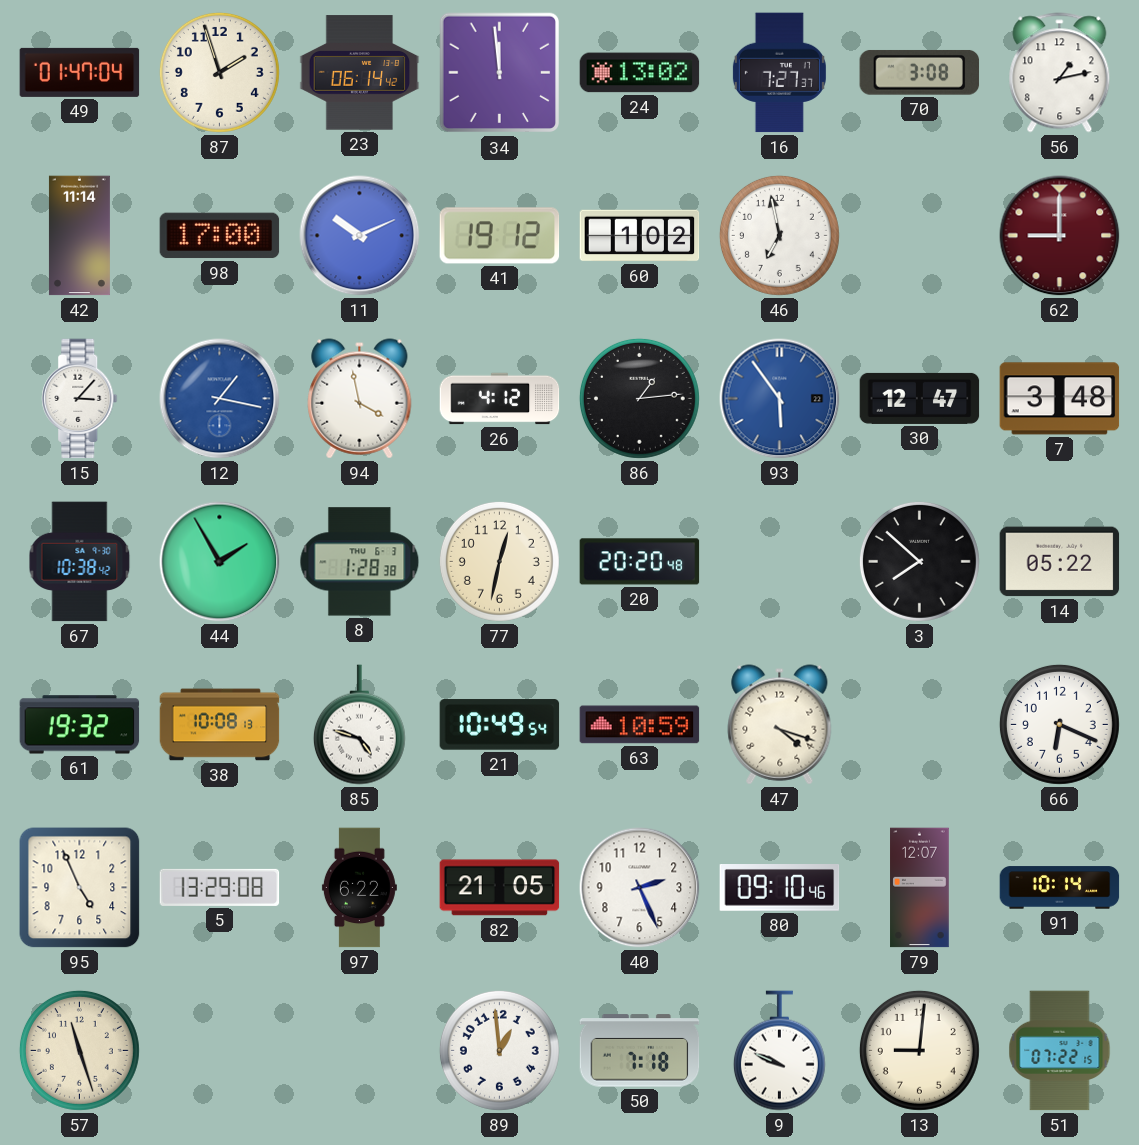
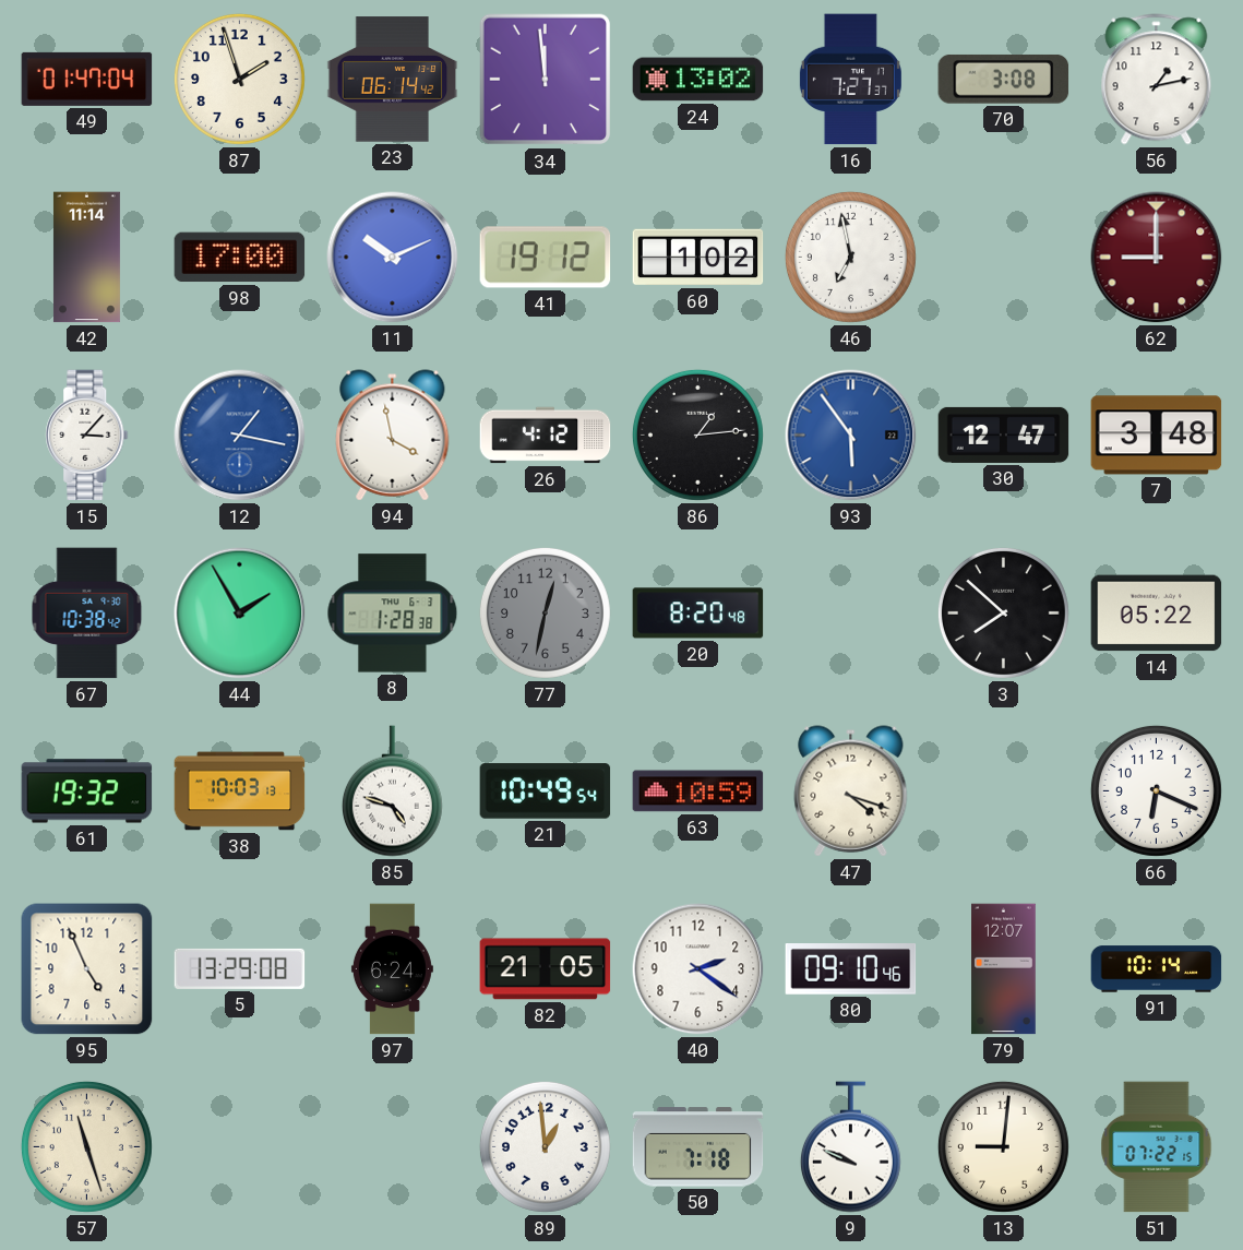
77 dial: cream -> grey
20: 20:20 -> 8:20
38: 10:08 -> 10:03
97: 6:22 -> 6:24
40: 2:26 -> 2:21
